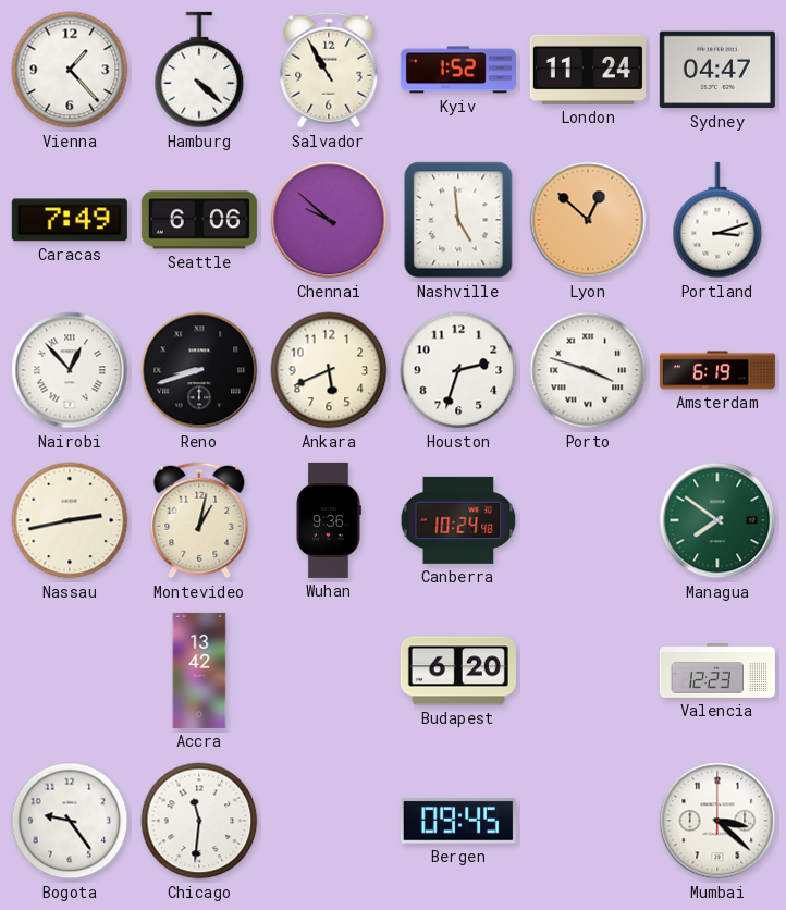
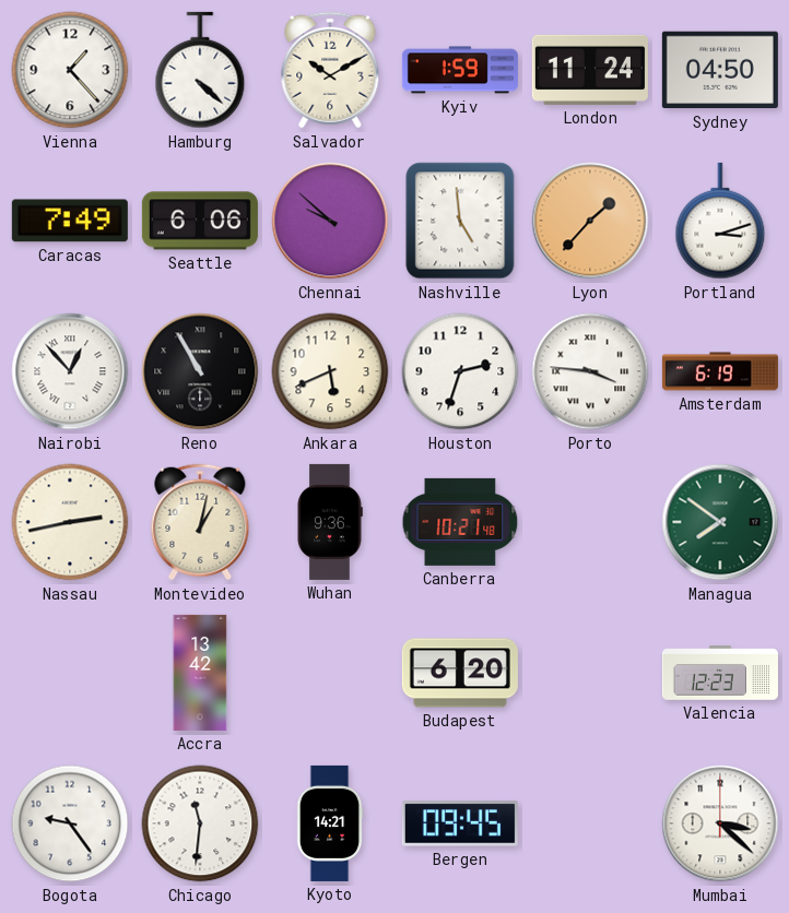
Salvador: 10:55 -> 10:10
Kyiv: 1:52 -> 1:59
Sydney: 04:47 -> 04:50
Lyon: 12:52 -> 1:37
Reno: 8:42 -> 10:55
Porto: 3:48 -> 3:46
Canberra: 10:24 -> 10:21
Kyoto: none -> 14:21
